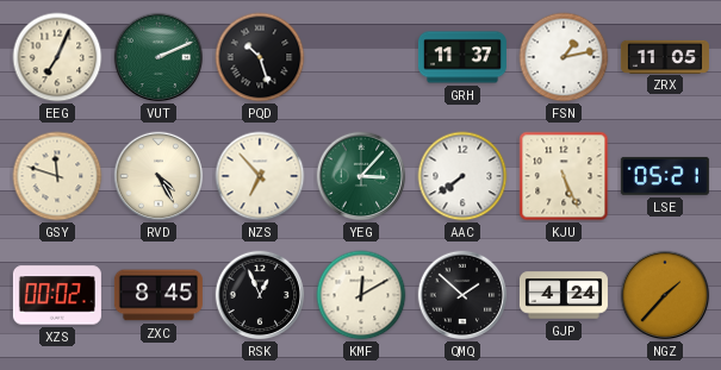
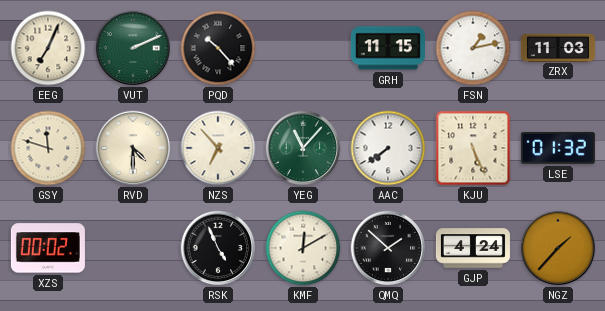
PQD: 10:27 -> 10:23
GRH: 11:37 -> 11:15
ZRX: 11:05 -> 11:03
RVD: 4:25 -> 4:30
YEG: 3:07 -> 11:07
LSE: 05:21 -> 01:32
ZXC: 8:45 -> none
RSK: 12:56 -> 4:56
